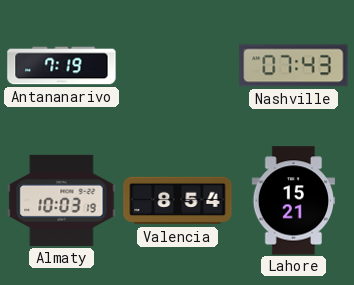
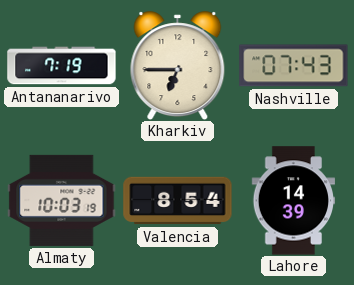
Kharkiv: none -> 6:45
Lahore: 15:21 -> 14:39
